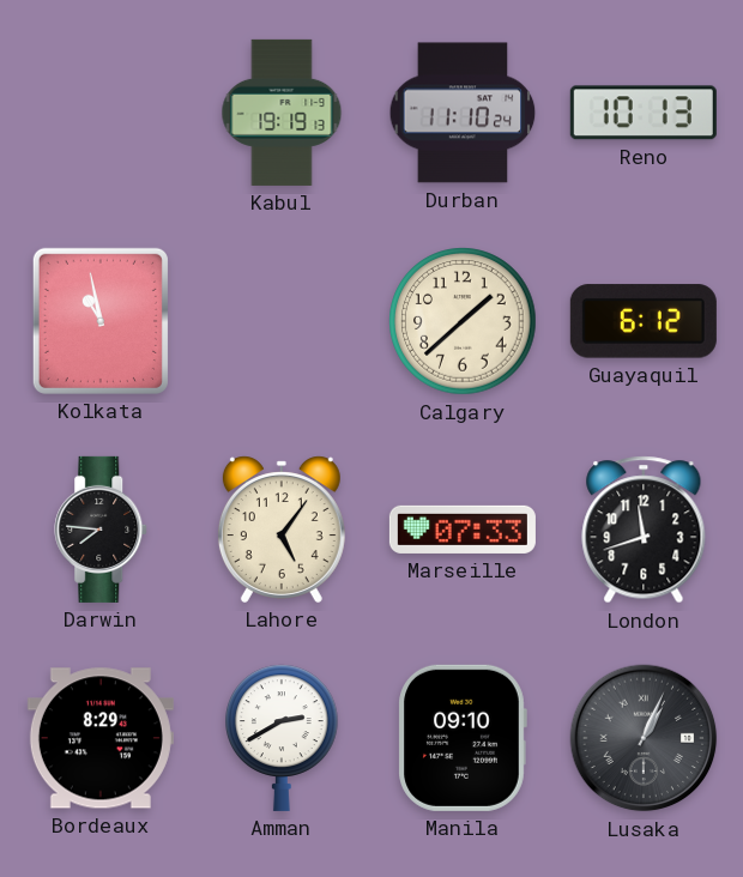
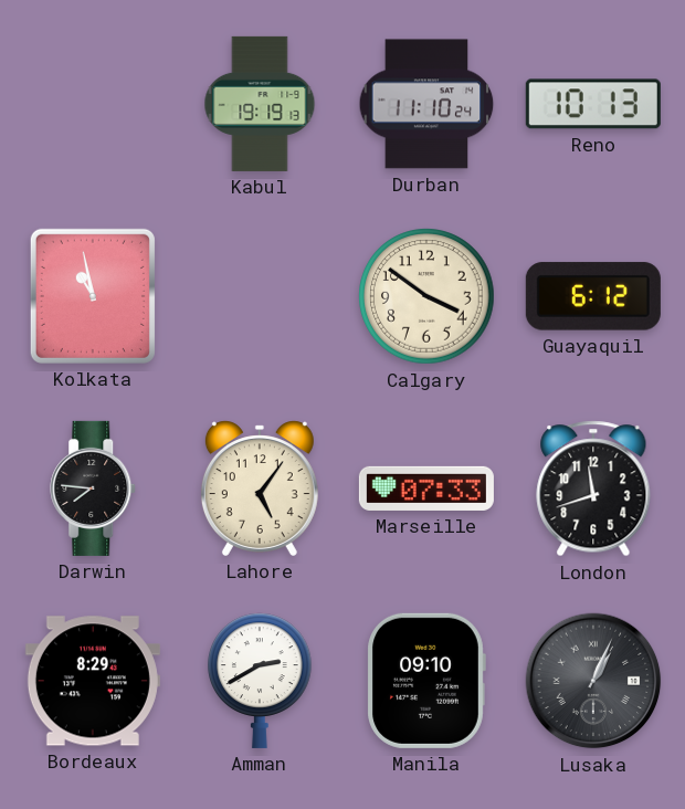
Calgary: 1:38 -> 3:51
